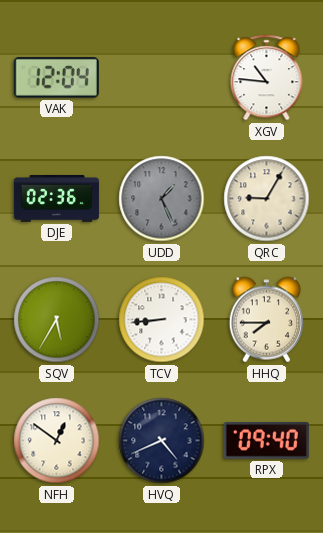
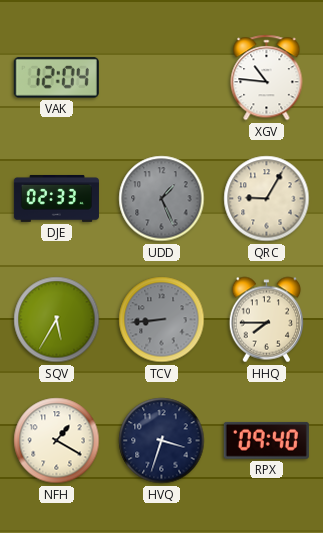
DJE: 02:36 -> 02:33
TCV dial: white -> grey
NFH: 12:51 -> 1:20
HVQ: 4:41 -> 3:33
